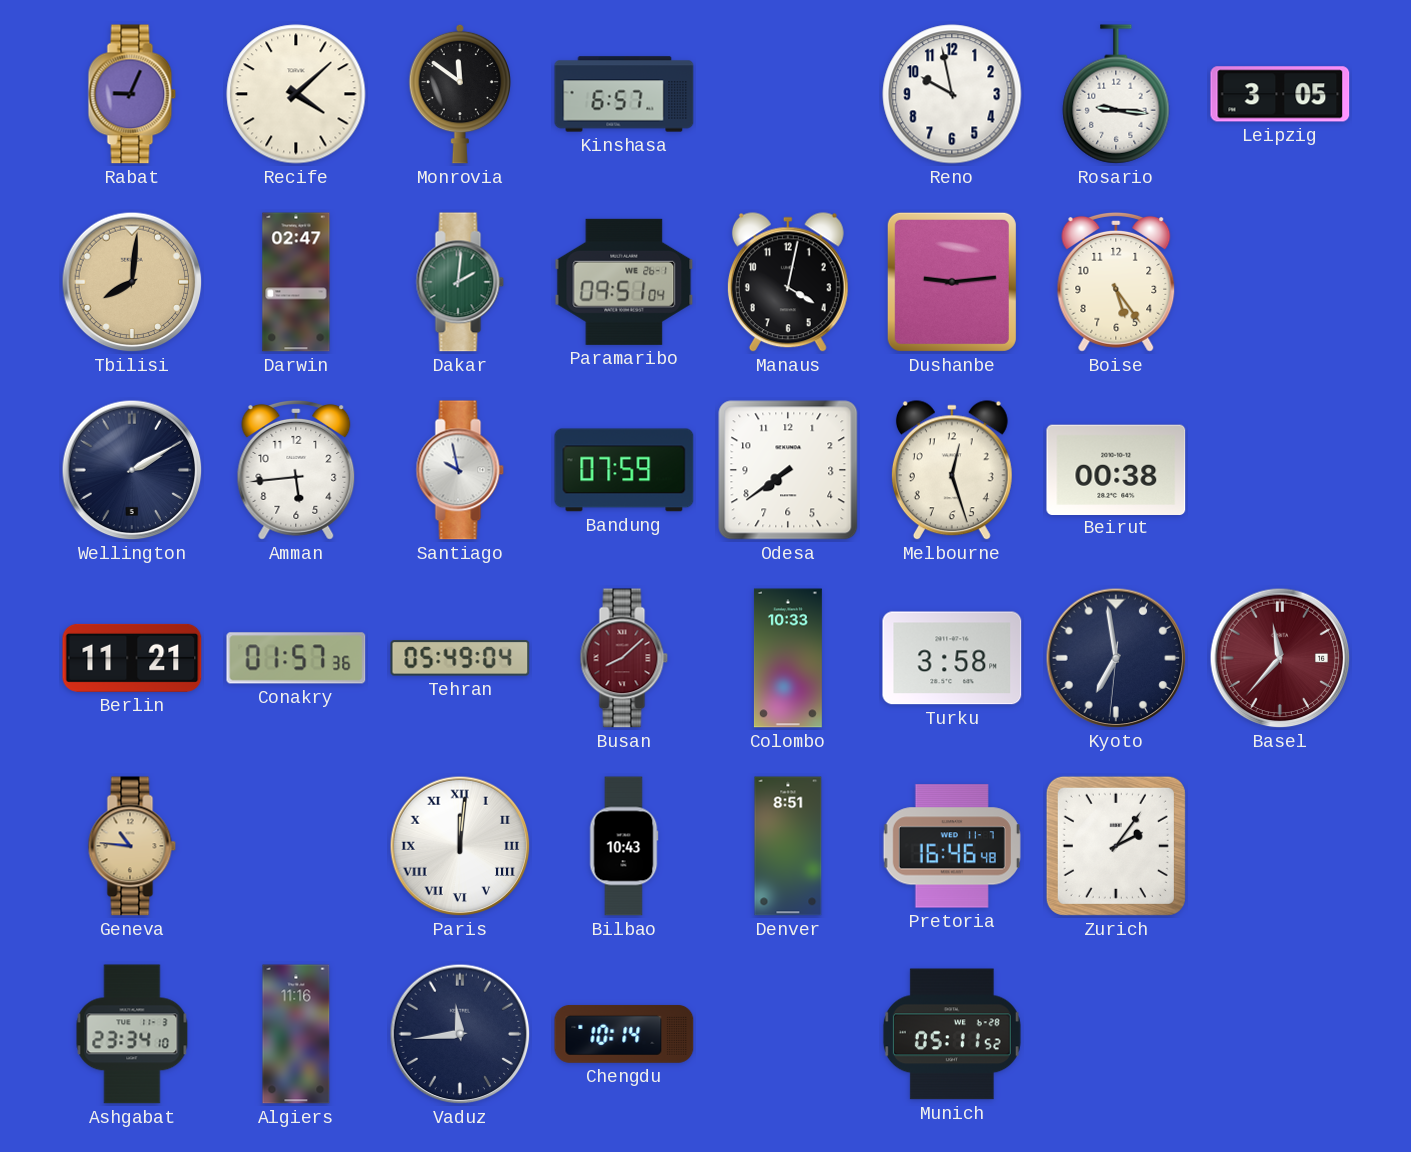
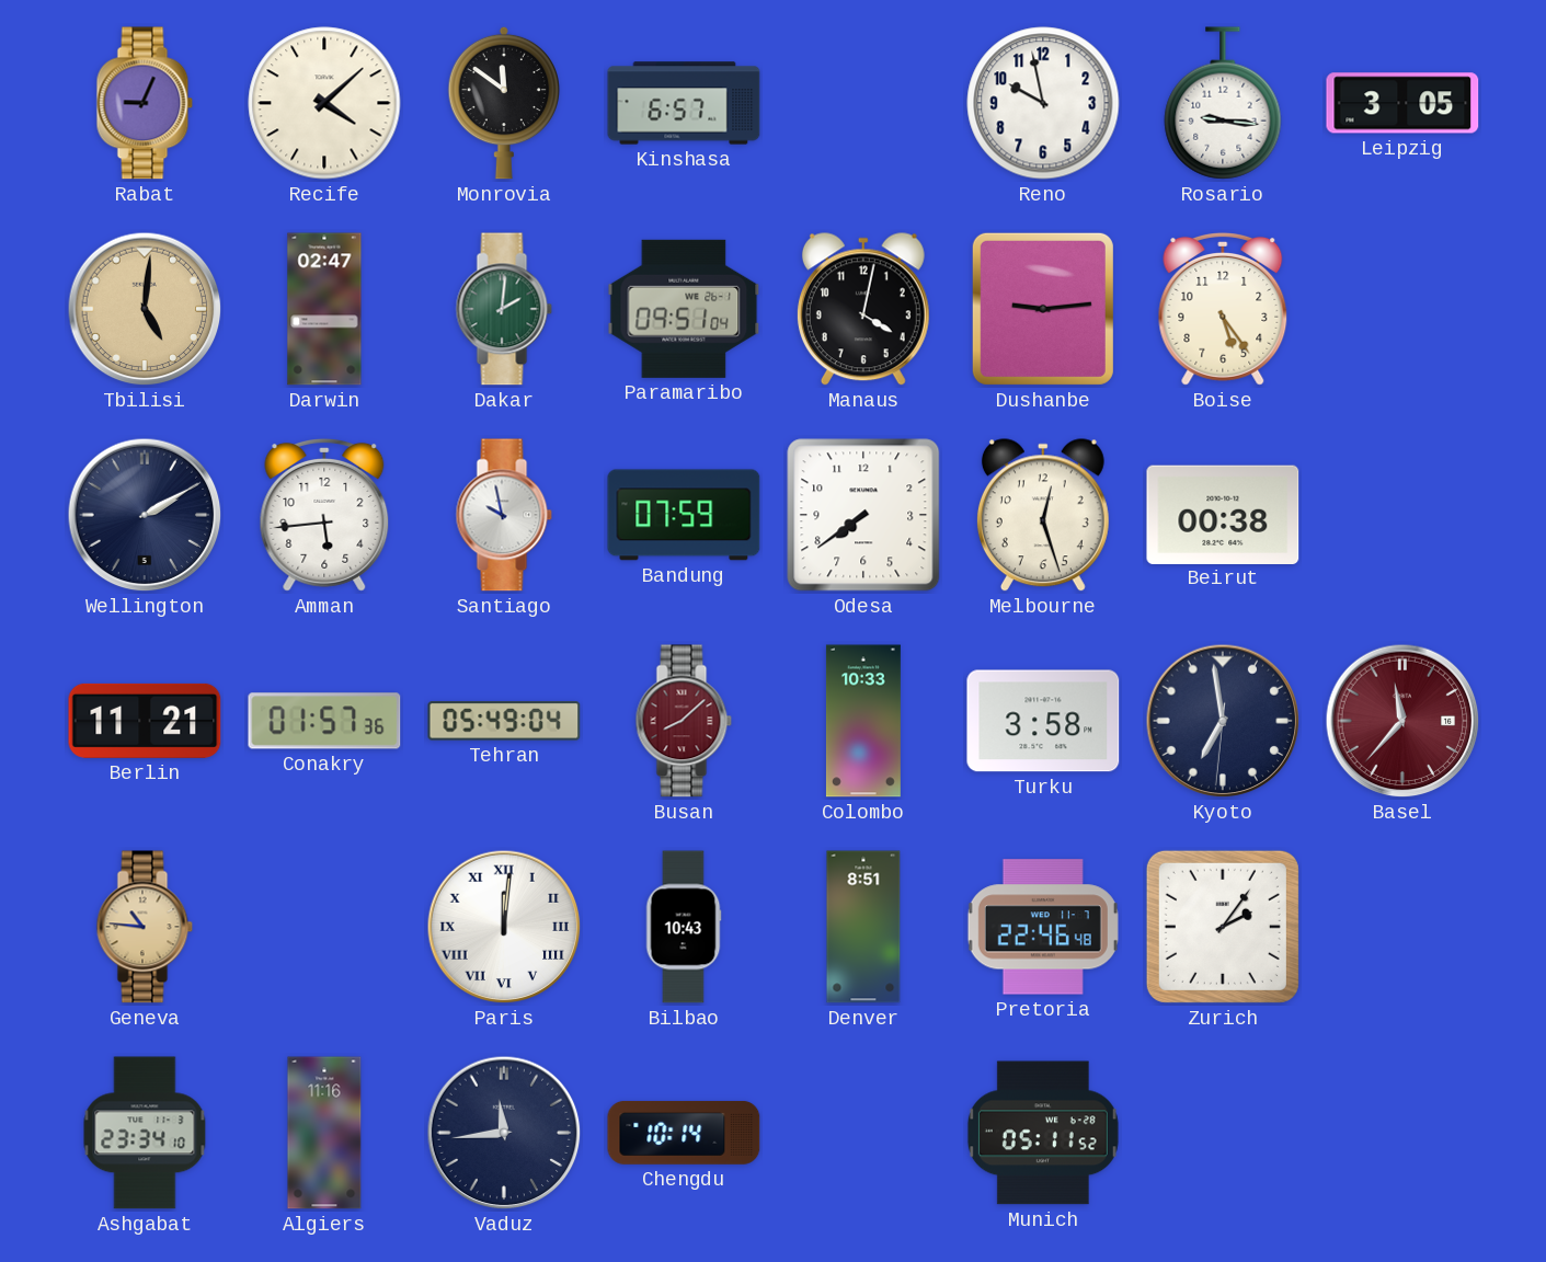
Tbilisi: 8:01 -> 5:01
Pretoria: 16:46 -> 22:46
